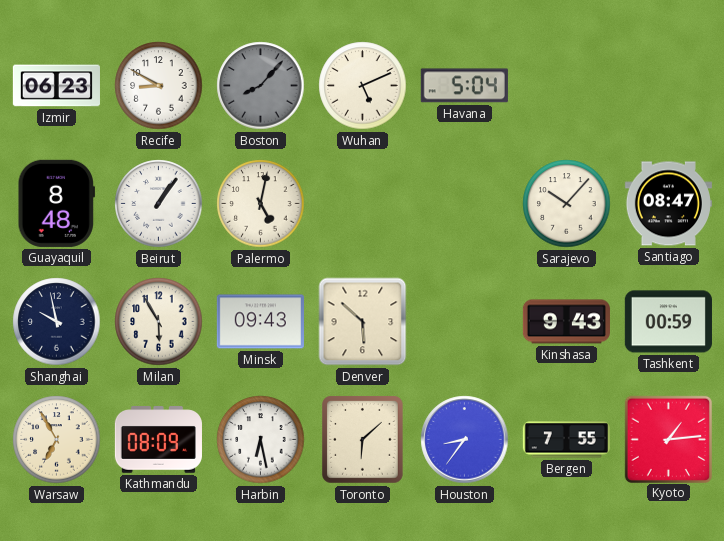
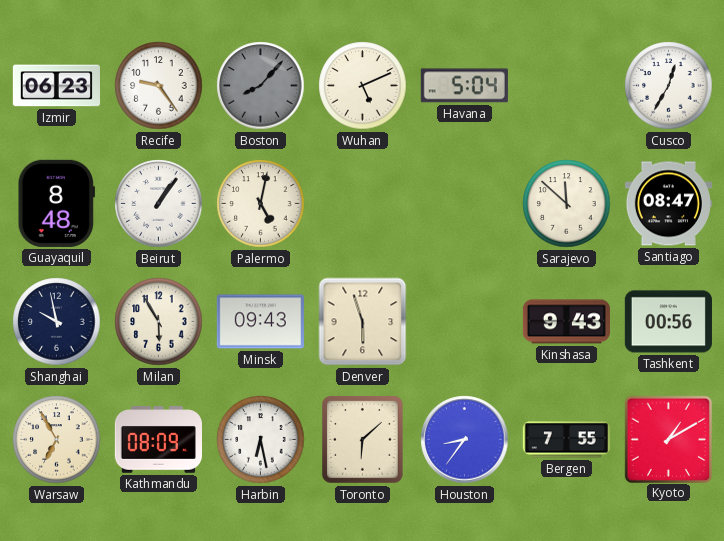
Recife: 8:50 -> 9:24
Cusco: none -> 12:35
Sarajevo: 10:07 -> 11:52
Denver: 5:52 -> 5:57
Tashkent: 00:59 -> 00:56
Kyoto: 1:14 -> 1:10
